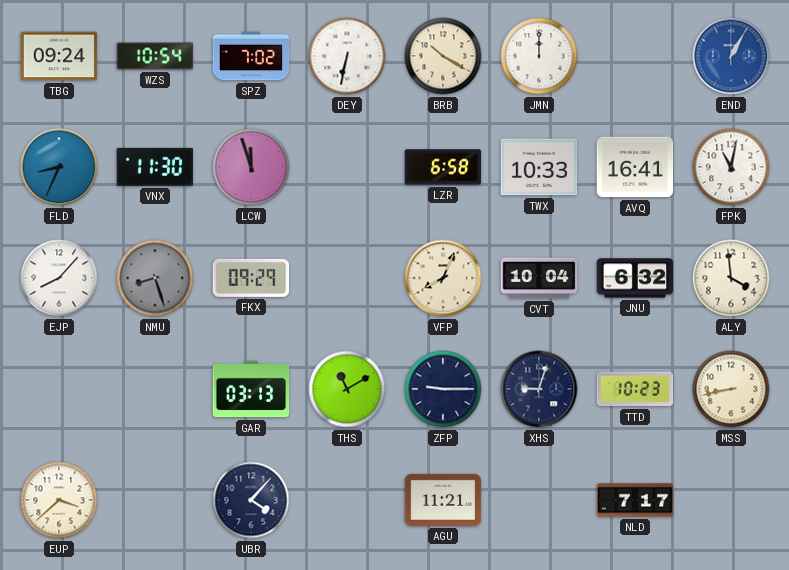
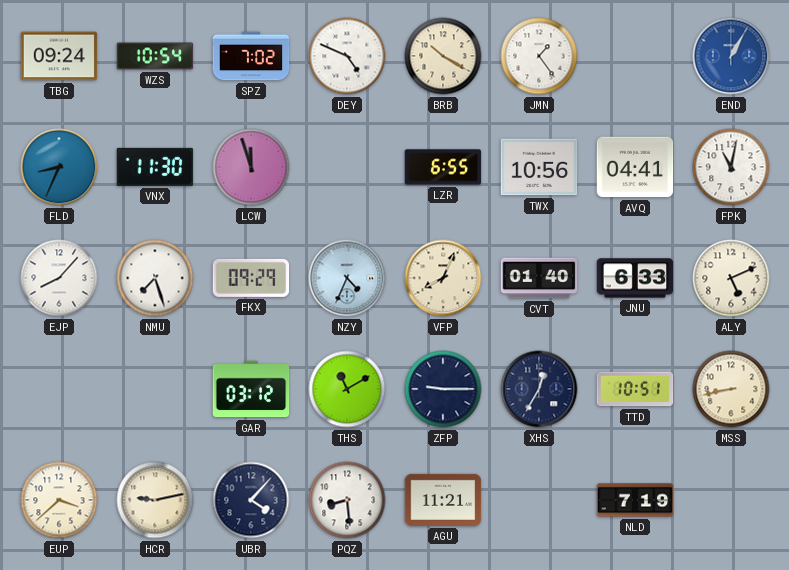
DEY: 6:32 -> 4:49
JMN: 12:00 -> 1:24
LZR: 6:58 -> 6:55
TWX: 10:33 -> 10:56
AVQ: 16:41 -> 04:41
NMU: 8:27 -> 7:27
NMU dial: grey -> white
NZY: none -> 4:34
CVT: 10:04 -> 01:40
JNU: 6:32 -> 6:33
ALY: 3:59 -> 5:11
GAR: 03:13 -> 03:12
XHS: 9:03 -> 12:35
TTD: 10:23 -> 10:51
HCR: none -> 9:13
PQZ: none -> 8:29
NLD: 7:17 -> 7:19
